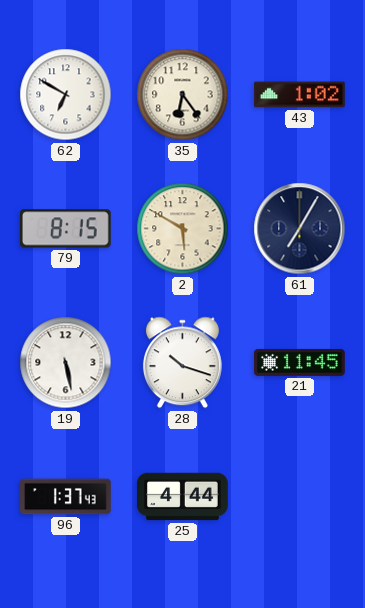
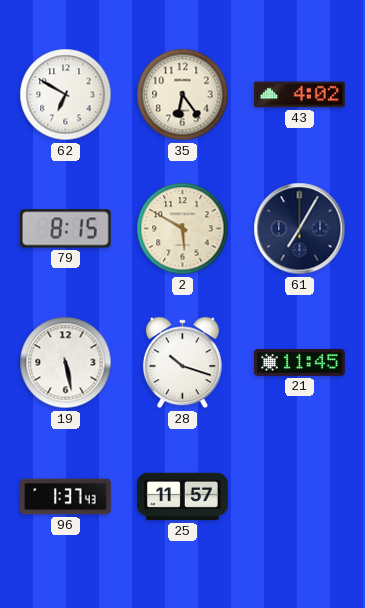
43: 1:02 -> 4:02
25: 4:44 -> 11:57
